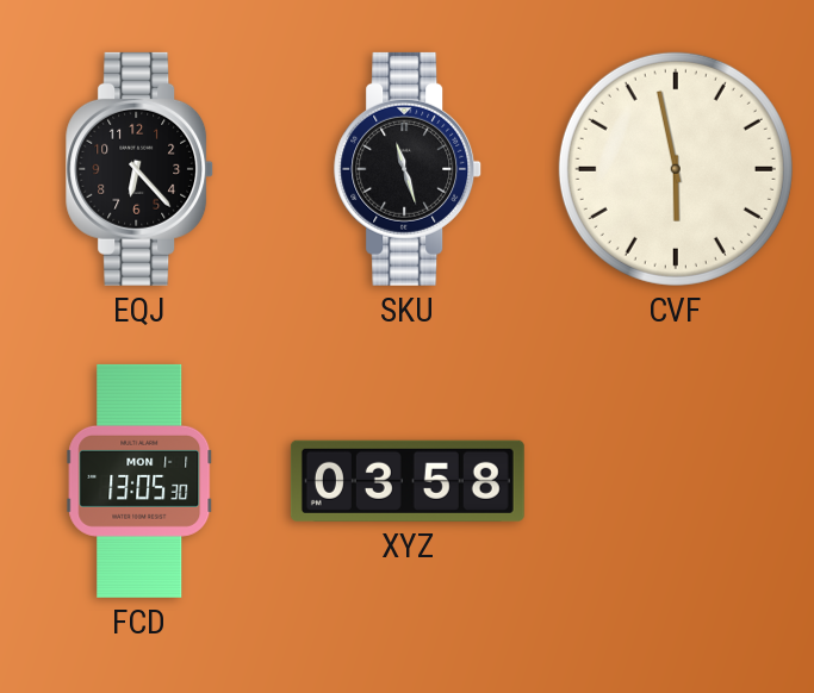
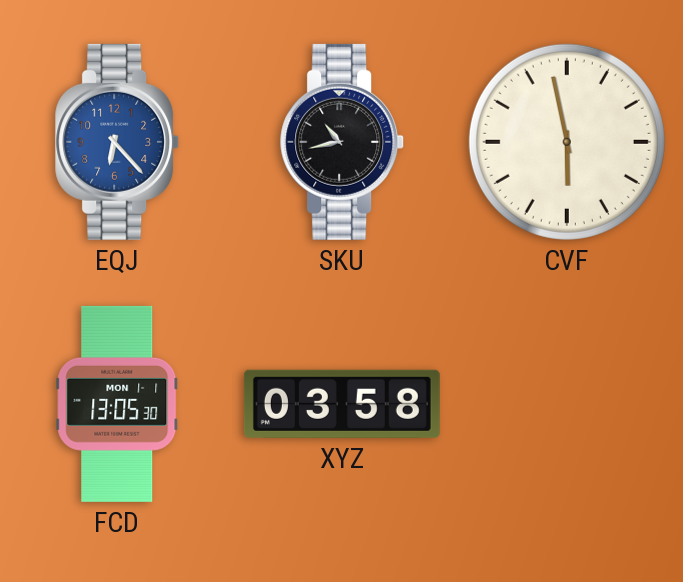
EQJ dial: black -> blue
SKU: 11:27 -> 10:43
